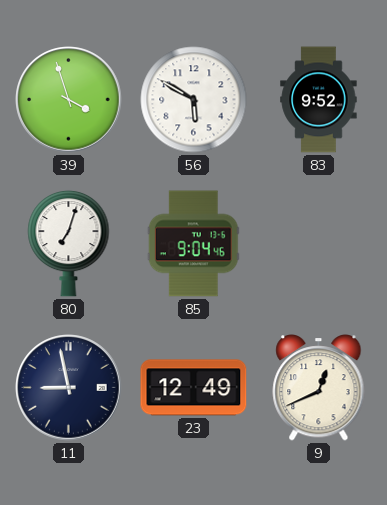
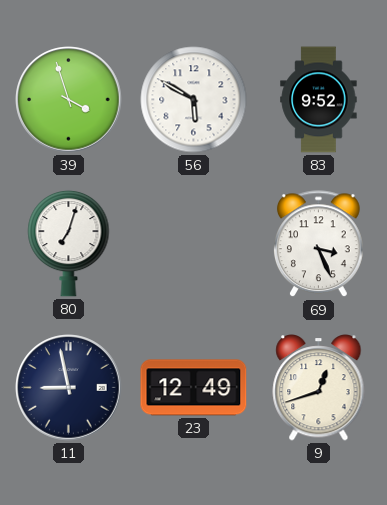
85: 9:04 -> none
69: none -> 3:26
9: 12:41 -> 12:42
